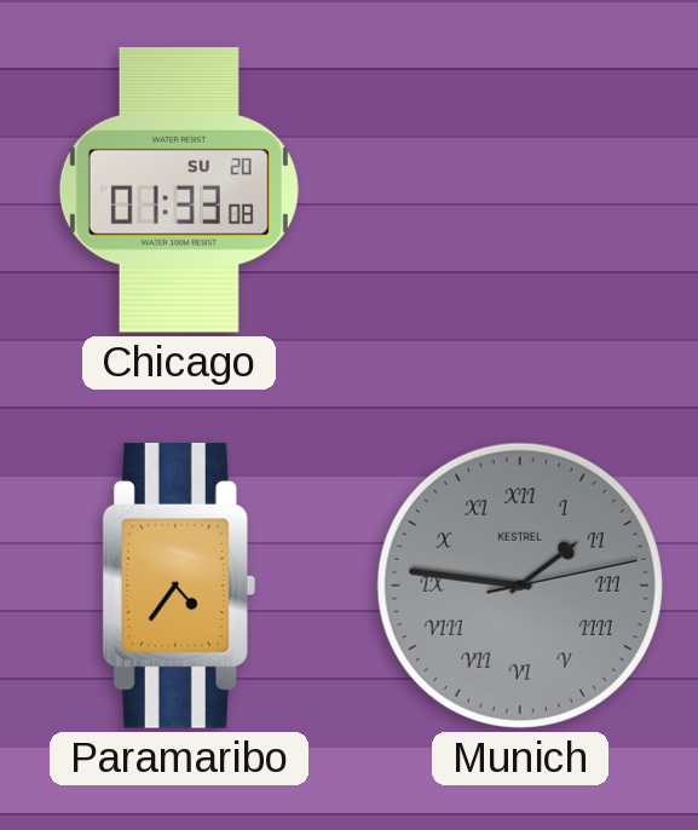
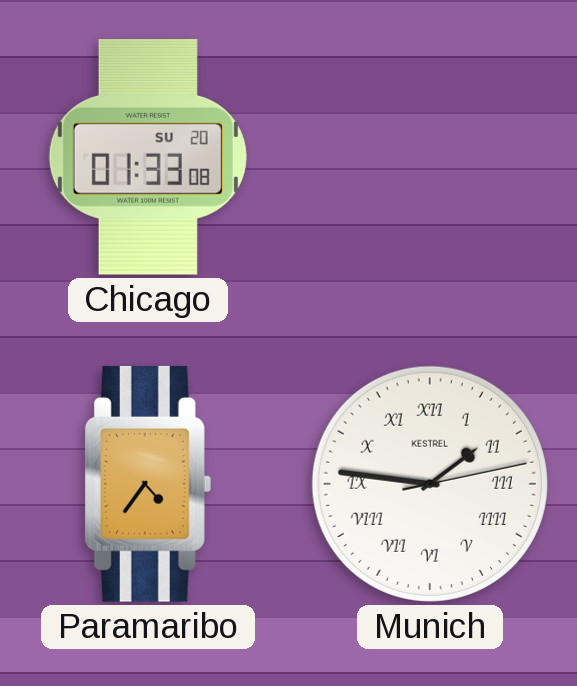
Munich dial: grey -> white
